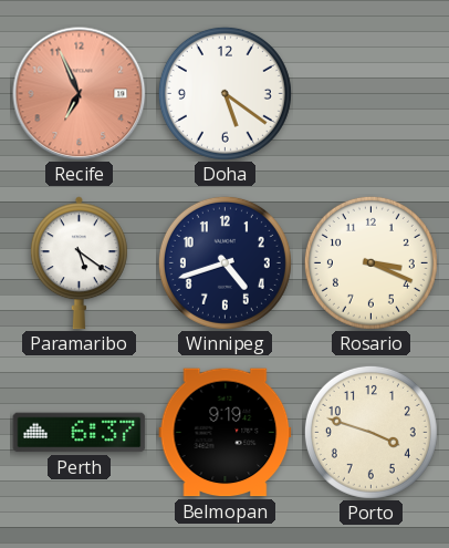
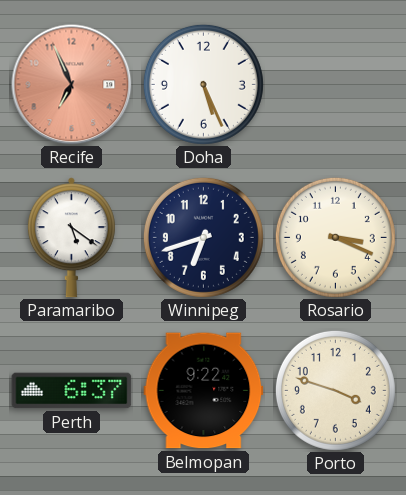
Doha: 5:21 -> 5:26
Winnipeg: 4:42 -> 6:42
Belmopan: 9:19 -> 9:22
